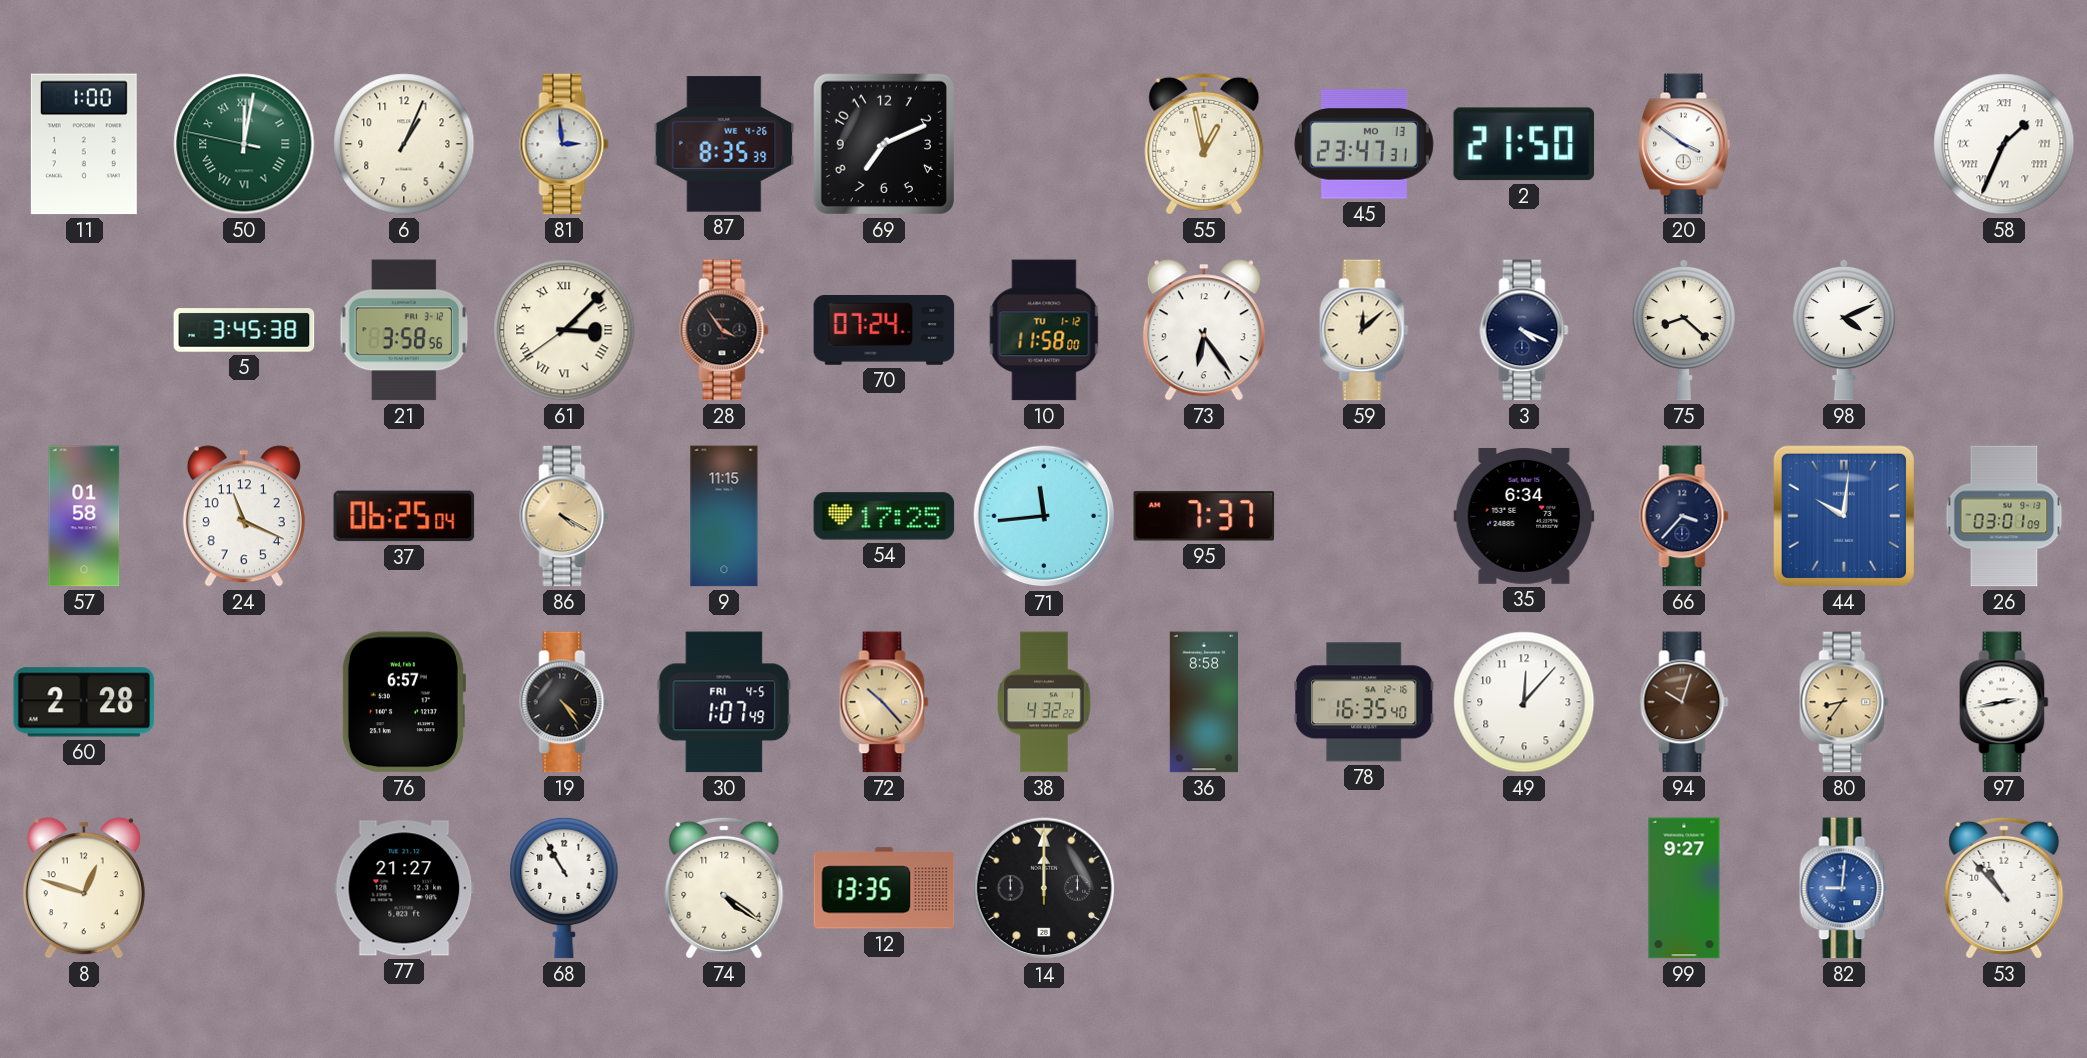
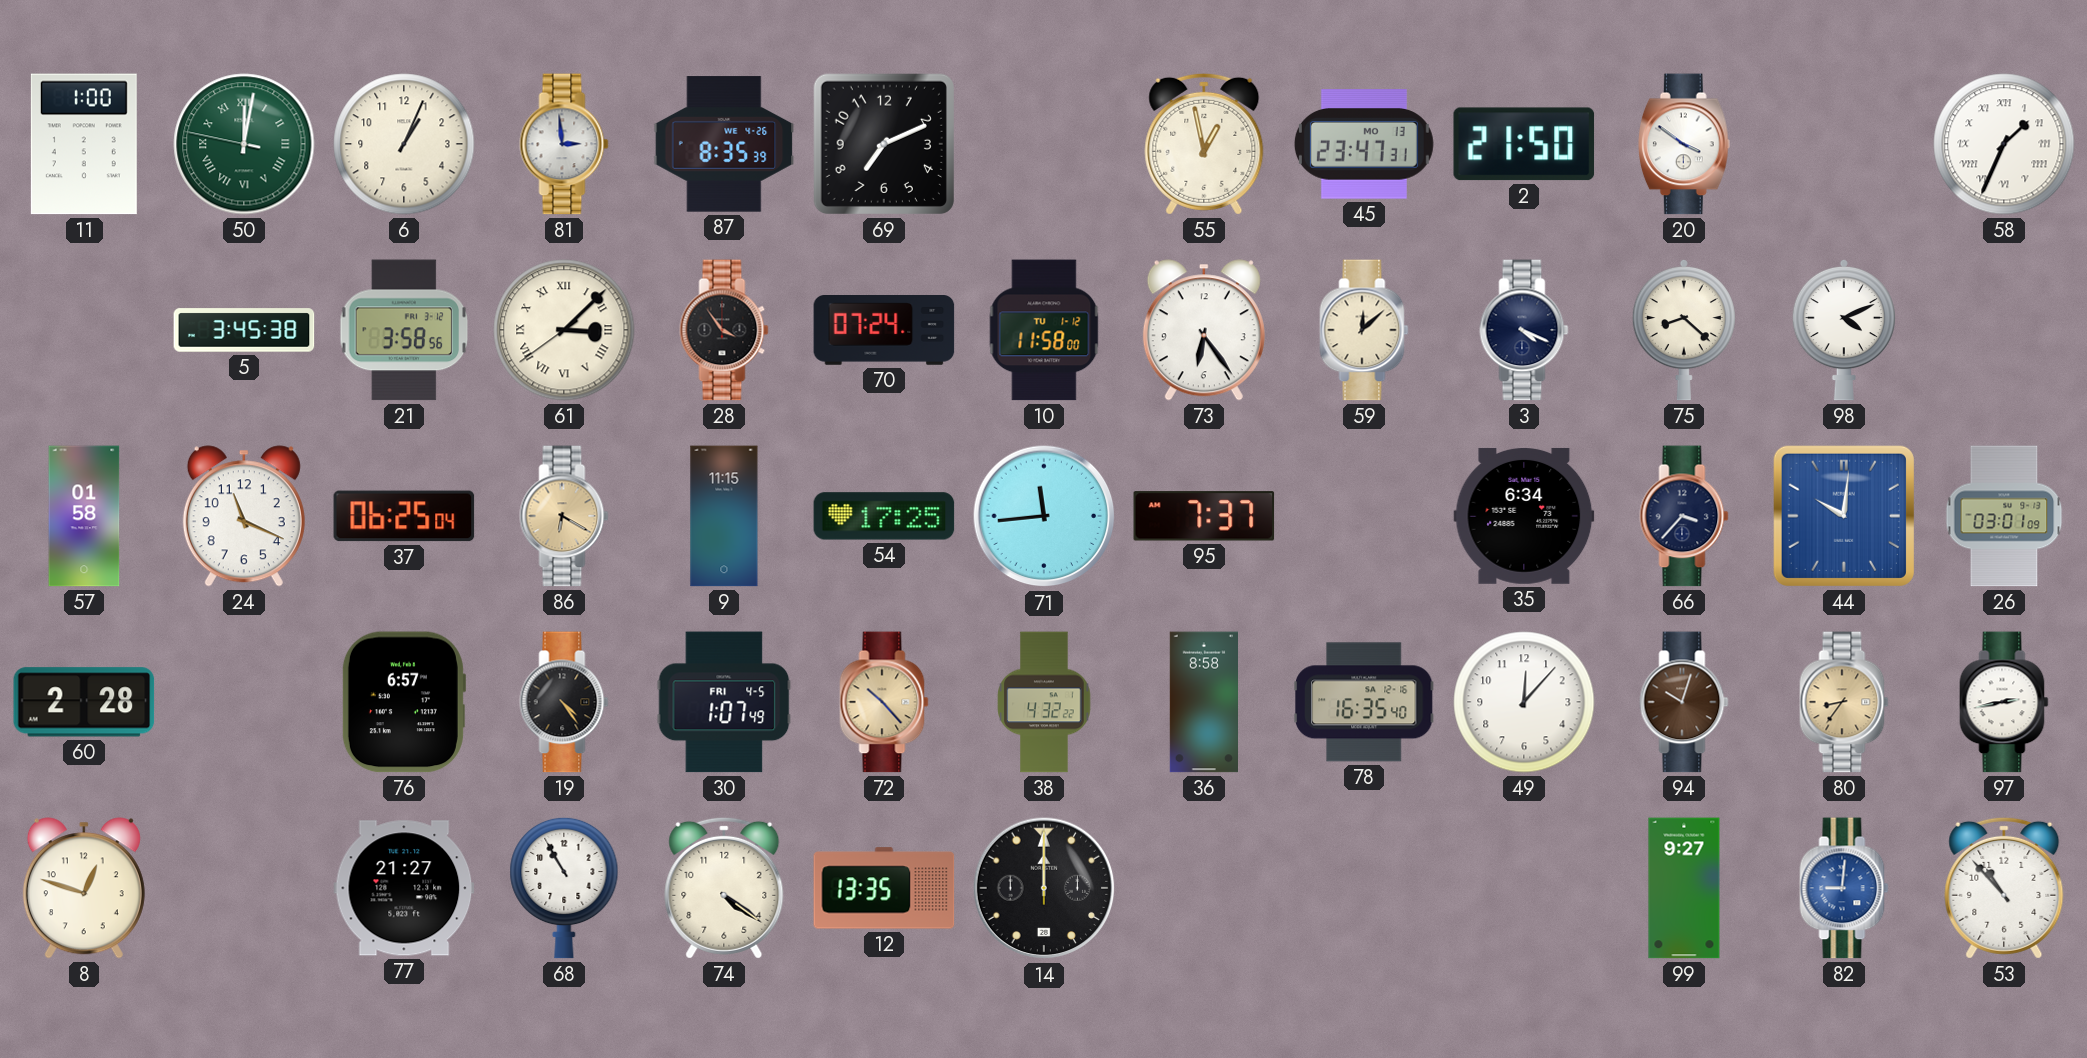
86: 4:20 -> 6:20
